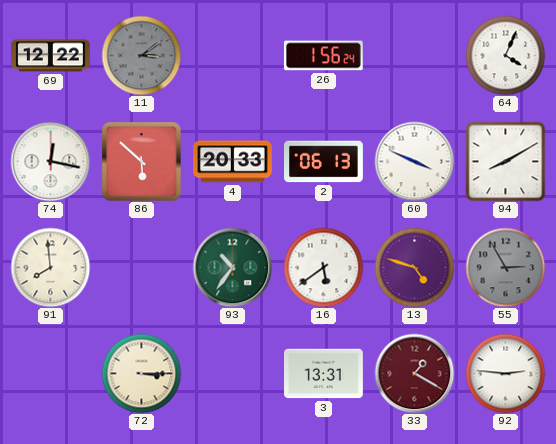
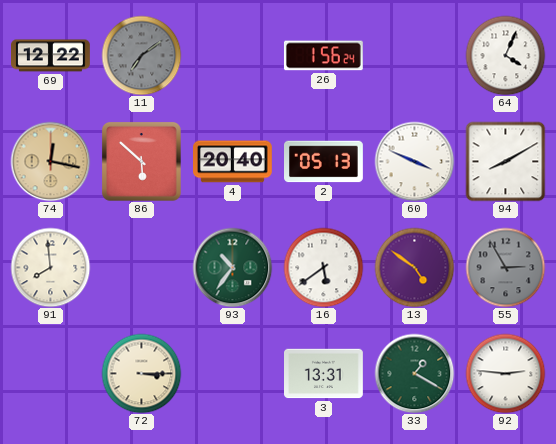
11: 3:09 -> 7:09
74 dial: white -> champagne
4: 20:33 -> 20:40
2: 06:13 -> 05:13
13: 4:48 -> 4:51
33 dial: burgundy -> green
